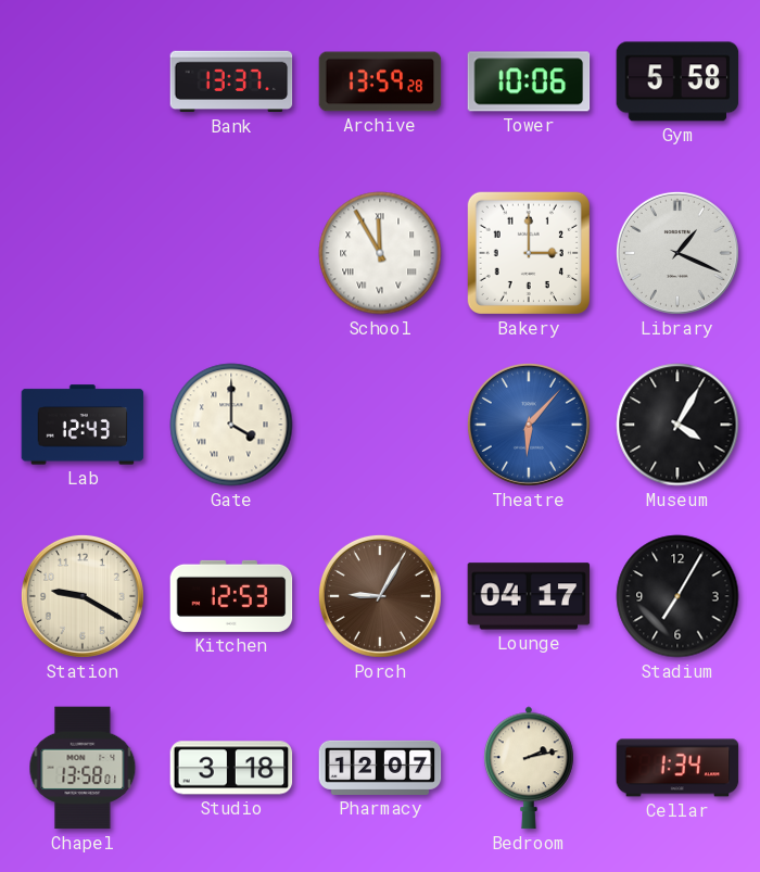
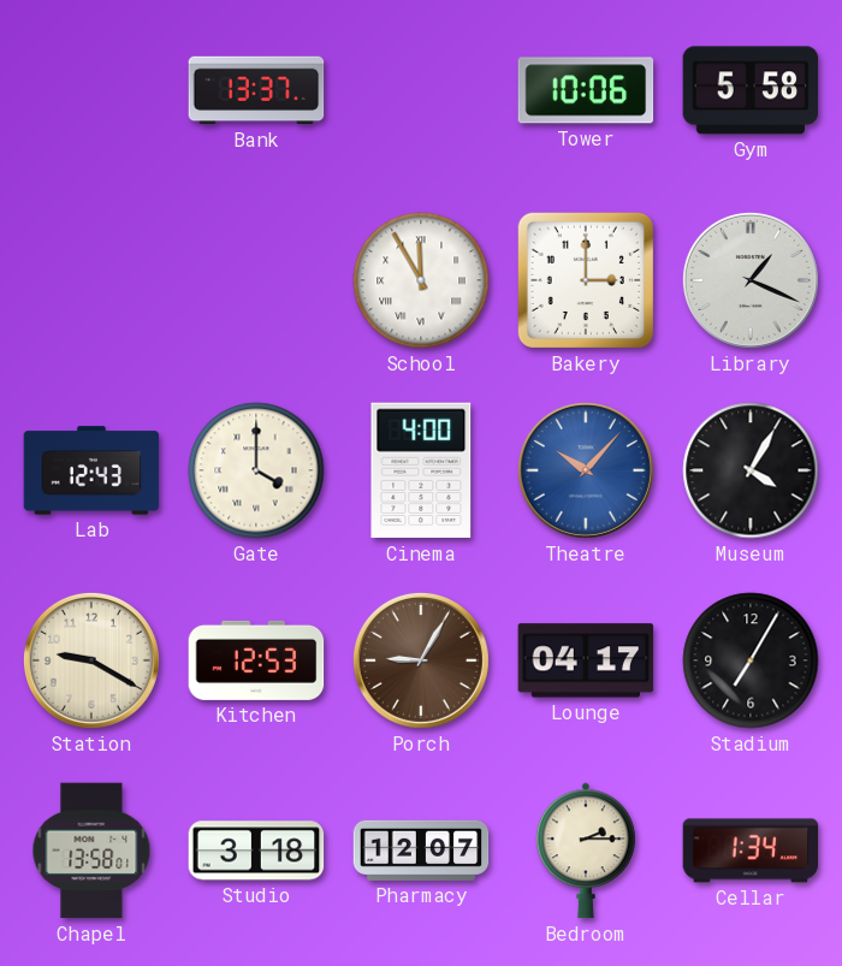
Archive: 13:59 -> none
Cinema: none -> 4:00
Theatre: 6:07 -> 10:07
Bedroom: 2:13 -> 2:15
